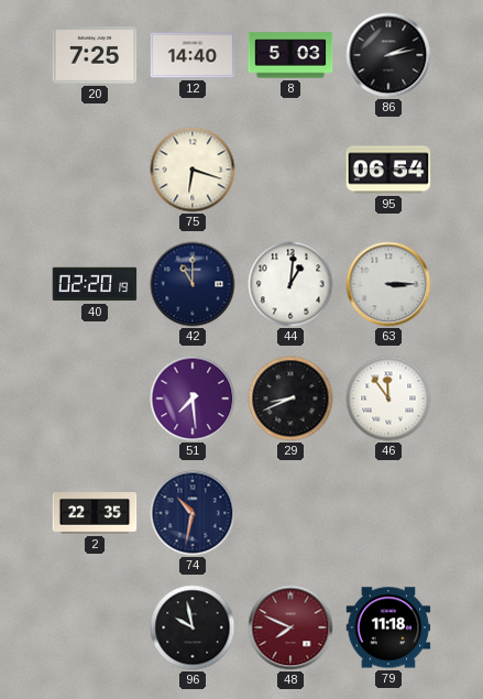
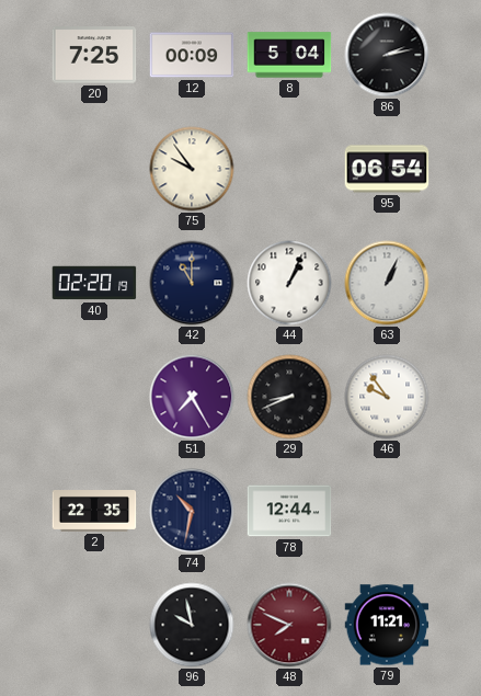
12: 14:40 -> 00:09
8: 5:03 -> 5:04
75: 6:18 -> 9:54
44: 1:01 -> 1:04
63: 3:15 -> 1:04
51: 7:29 -> 7:25
46: 11:54 -> 9:54
78: none -> 12:44
79: 11:18 -> 11:21
